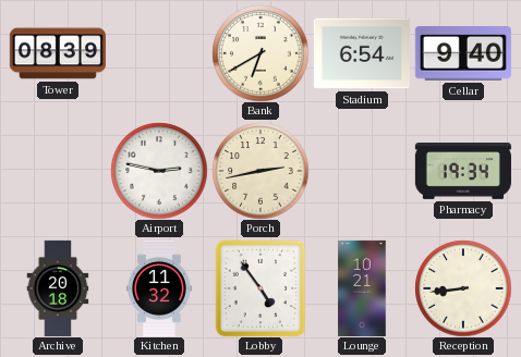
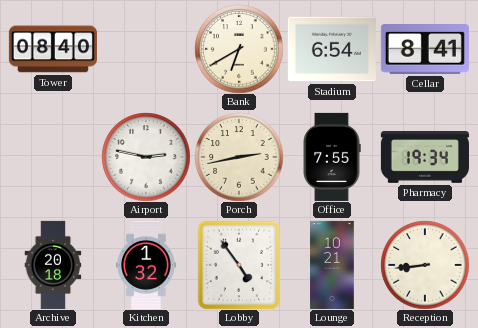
Tower: 08:39 -> 08:40
Cellar: 9:40 -> 8:41
Office: none -> 7:55
Kitchen: 11:32 -> 1:32
